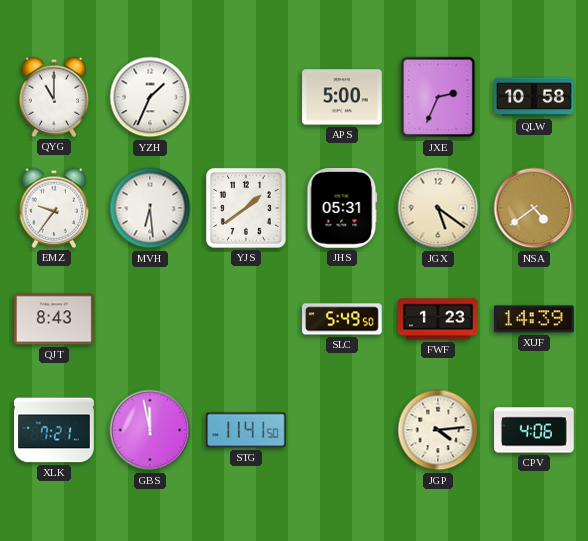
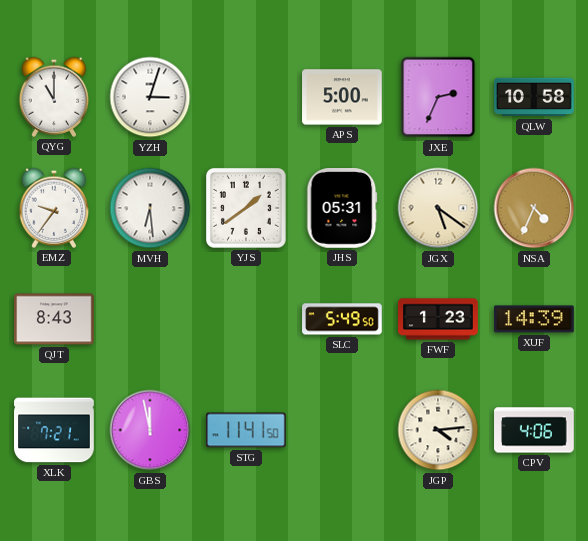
YZH: 1:34 -> 3:03
NSA: 4:39 -> 4:34
